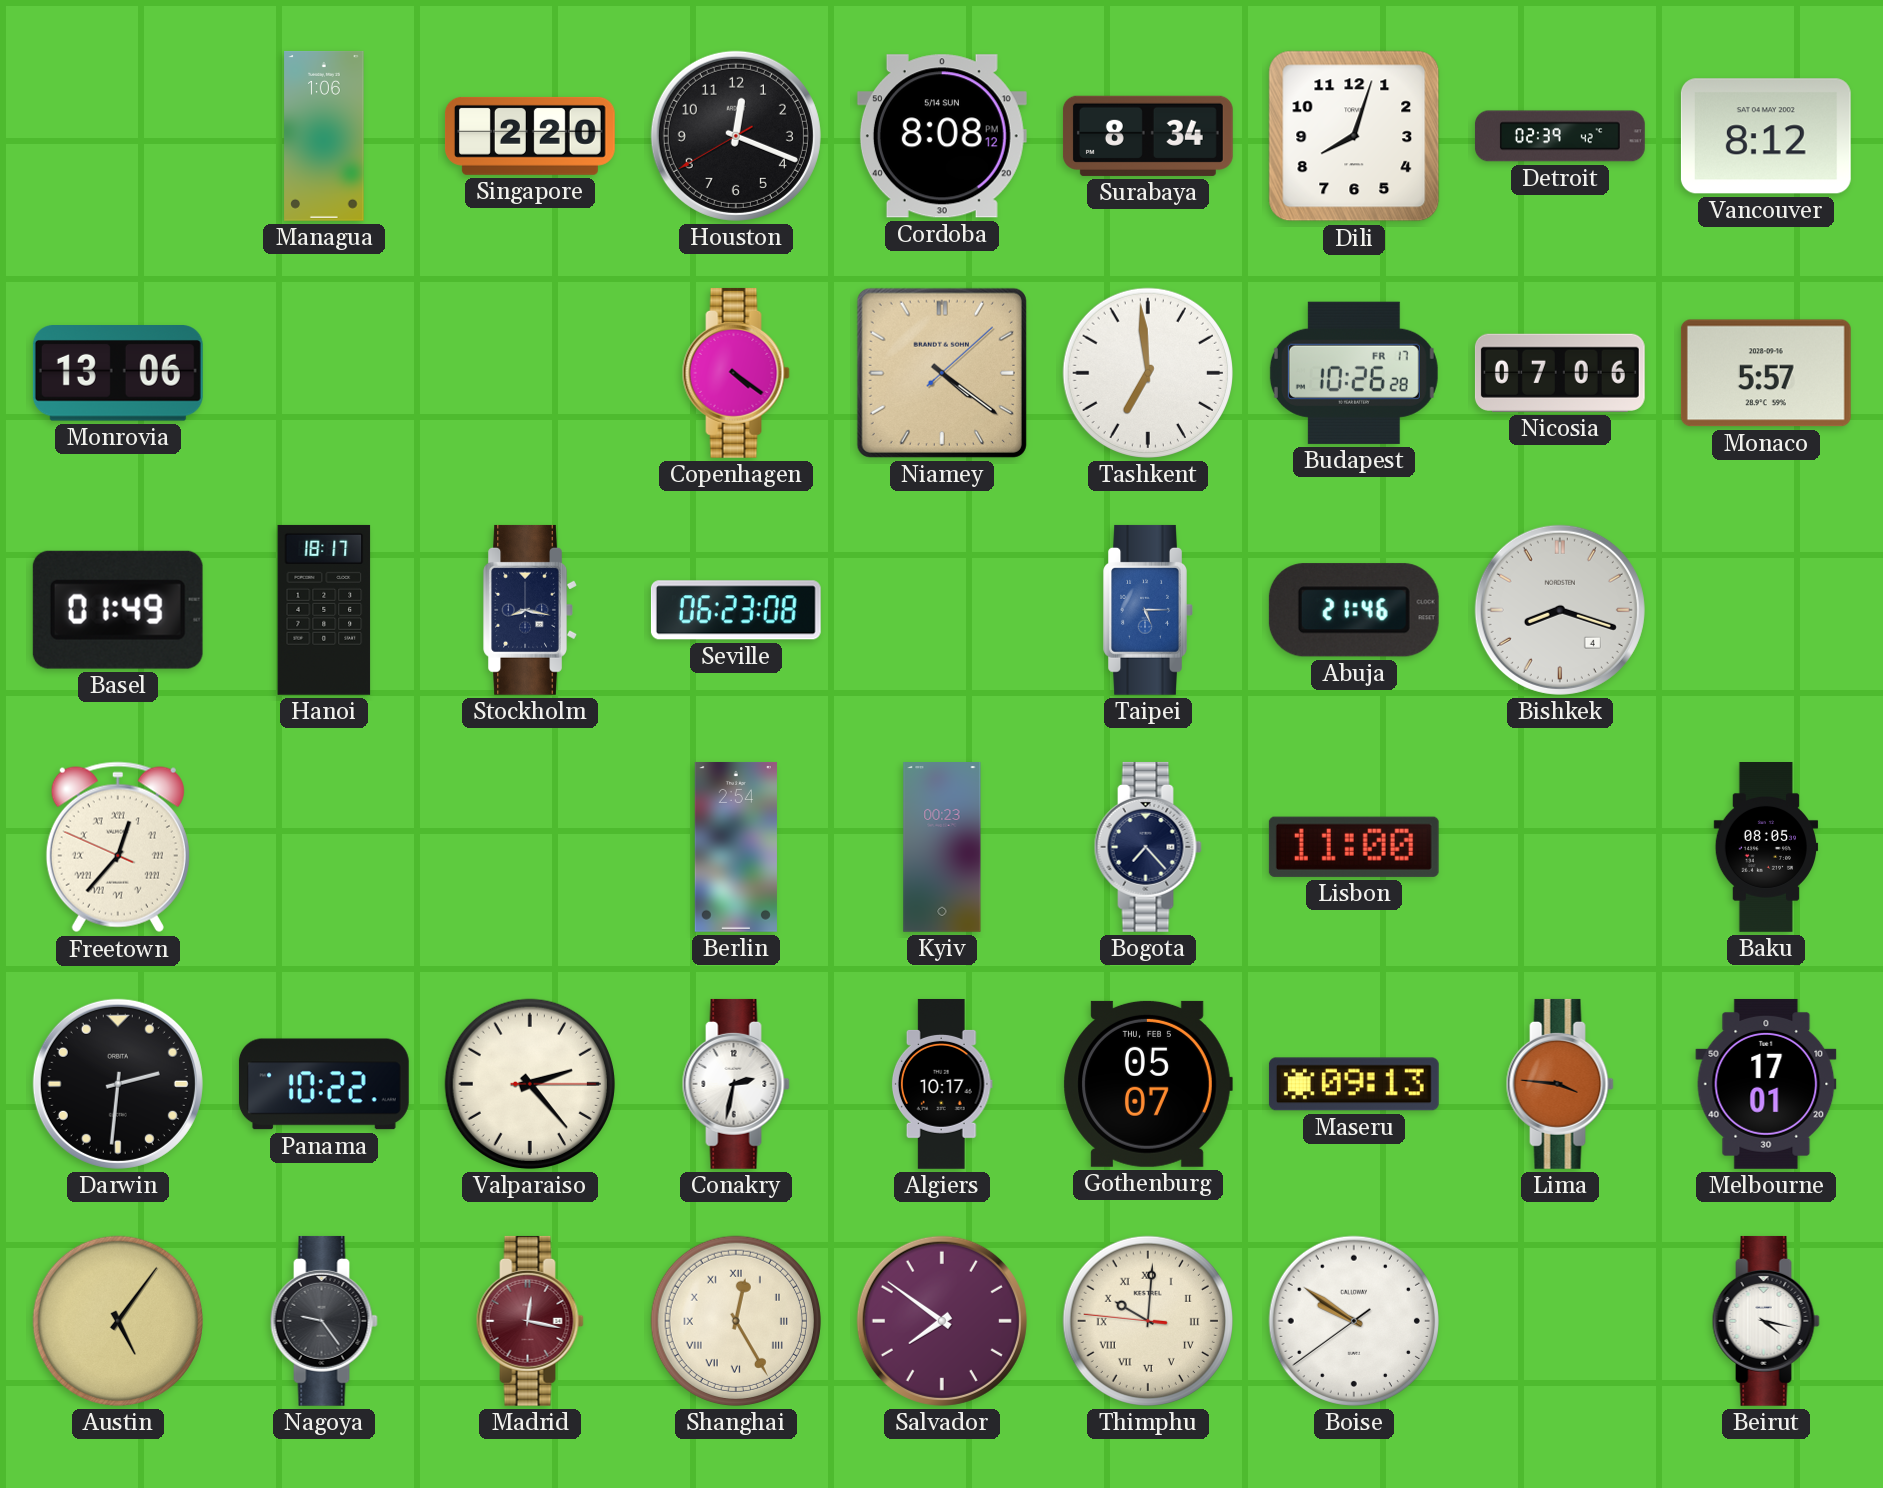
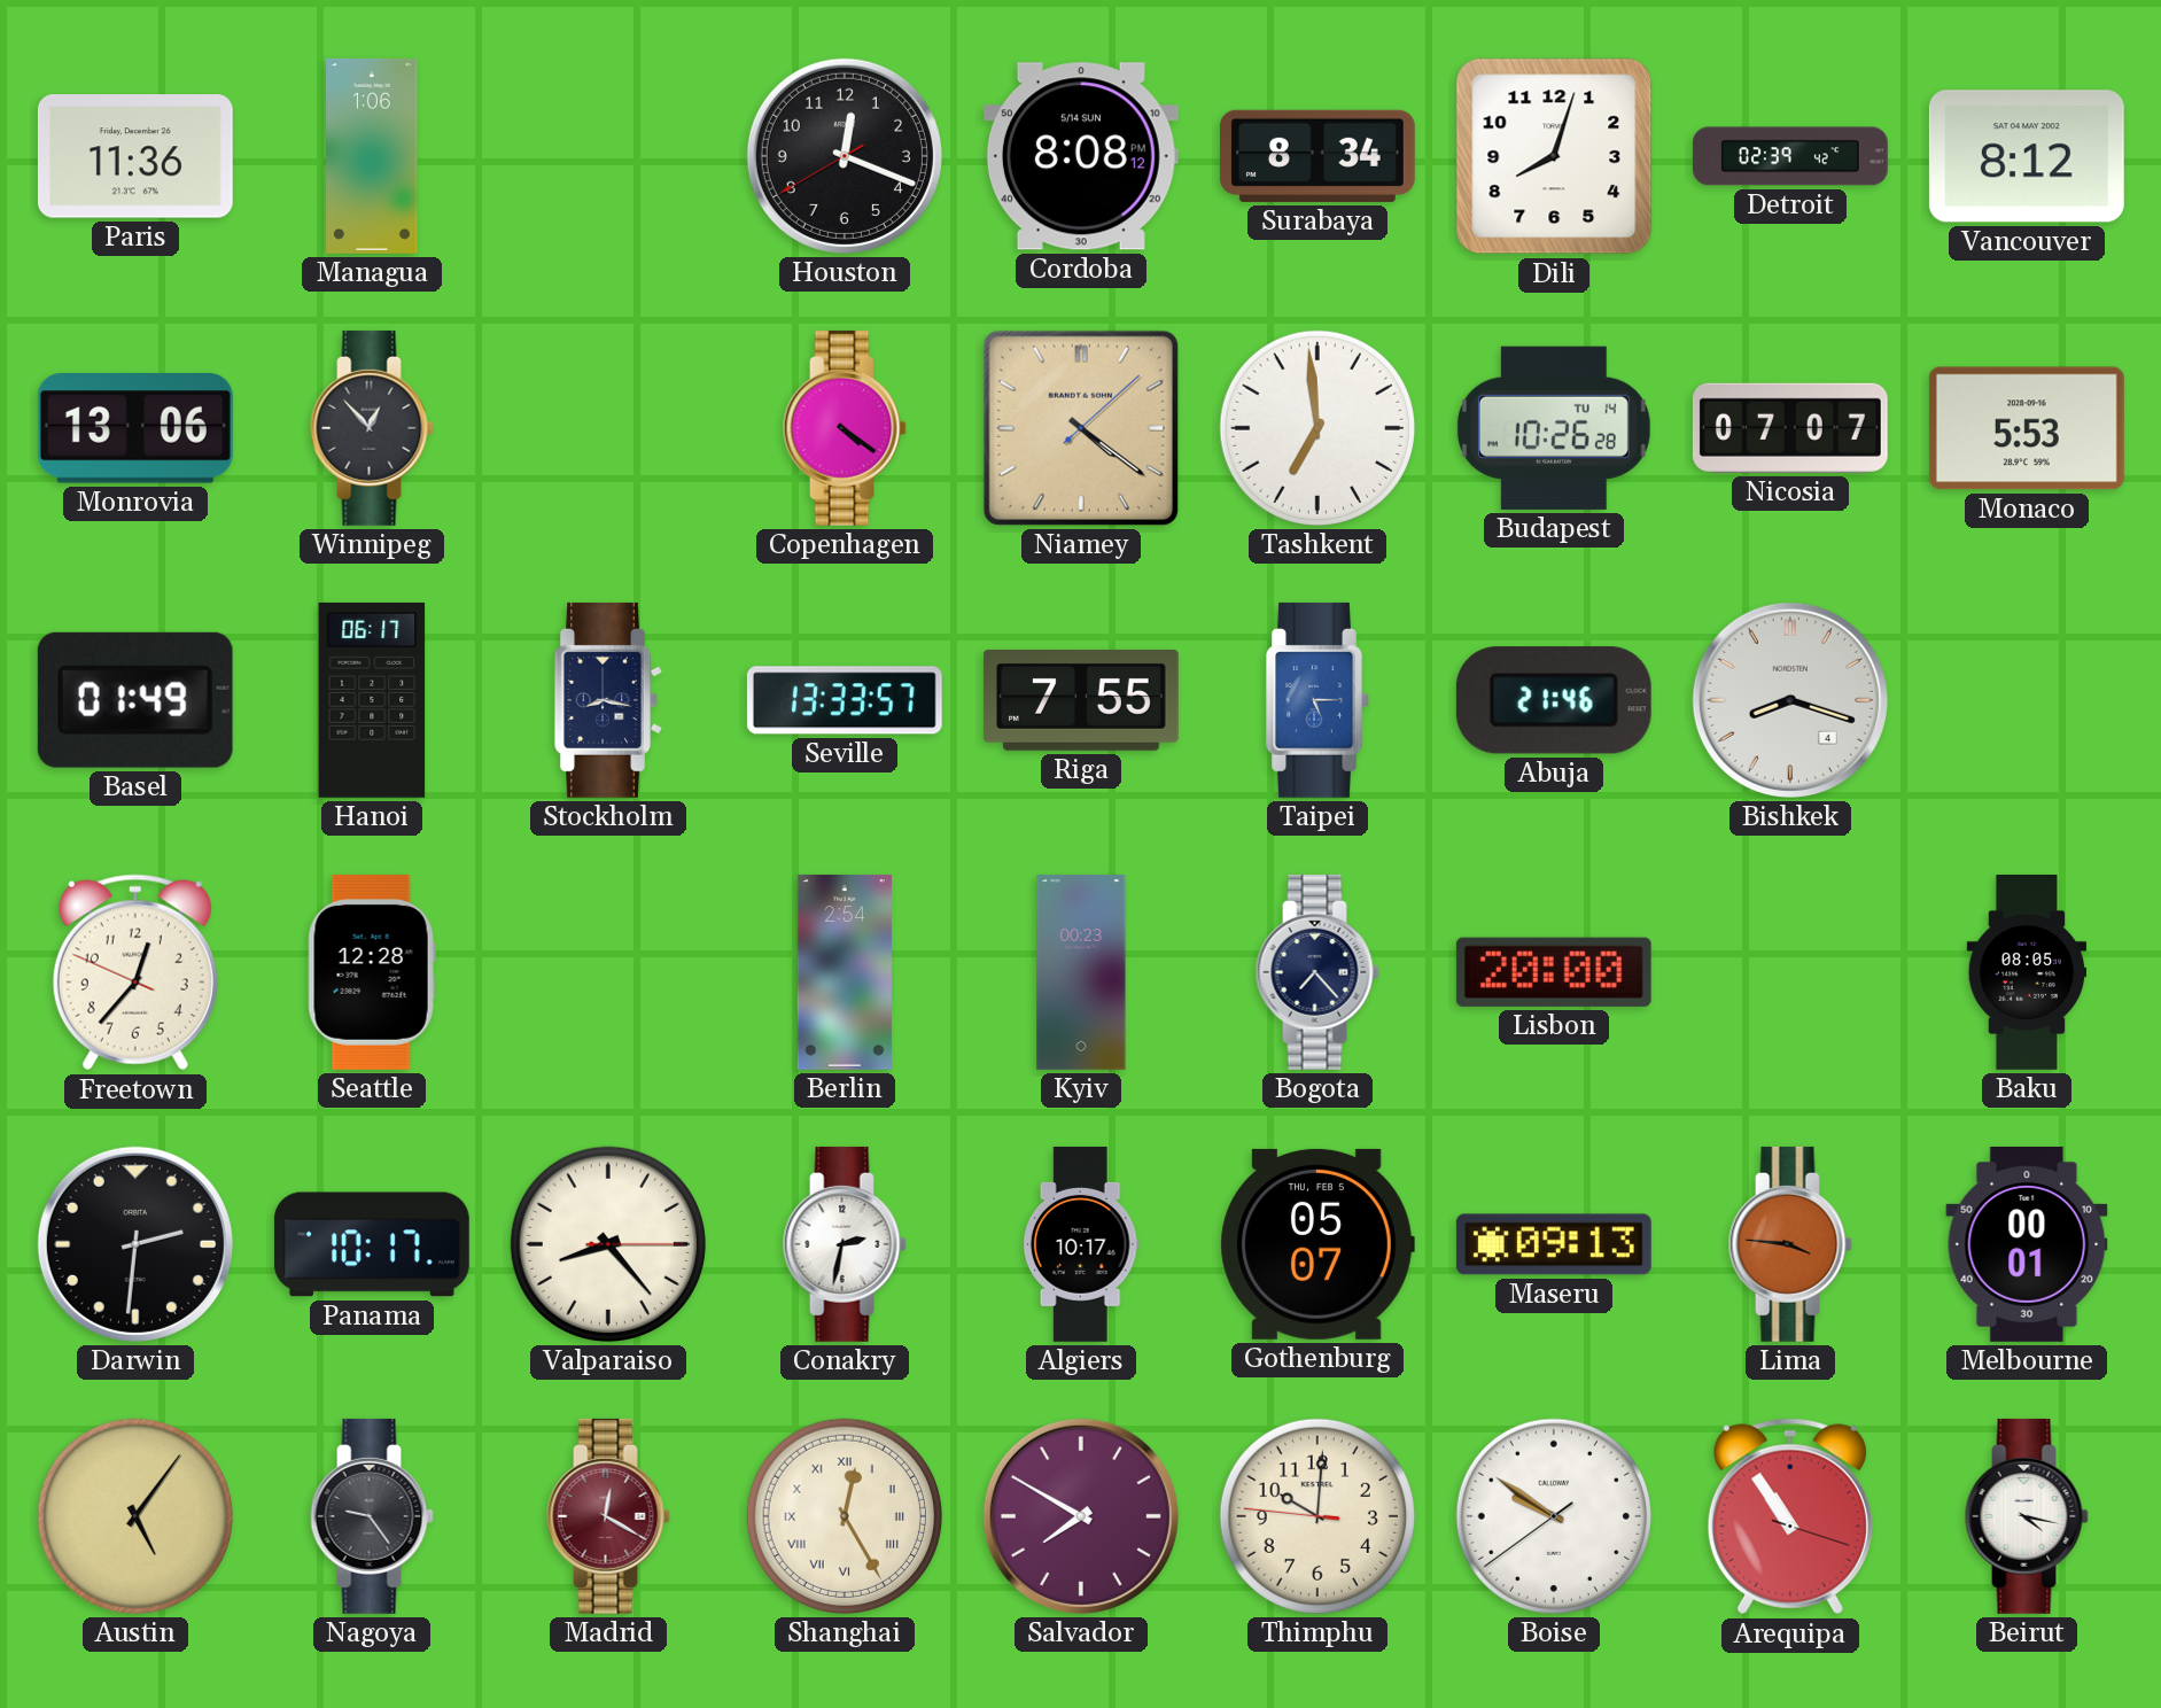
Paris: none -> 11:36
Singapore: 2:20 -> none
Winnipeg: none -> 12:53
Budapest date: FR 17 -> TU 14
Nicosia: 07:06 -> 07:07
Monaco: 5:57 -> 5:53
Hanoi: 18:17 -> 06:17
Seville: 06:23 -> 13:33
Riga: none -> 7:55
Freetown numerals: Roman -> Arabic
Seattle: none -> 12:28
Lisbon: 11:00 -> 20:00
Panama: 10:22 -> 10:17
Valparaiso: 2:23 -> 8:23
Melbourne: 17:01 -> 00:01
Madrid: 12:17 -> 12:20
Salvador: 7:51 -> 7:50
Thimphu numerals: Roman -> Arabic
Arequipa: none -> 10:54
